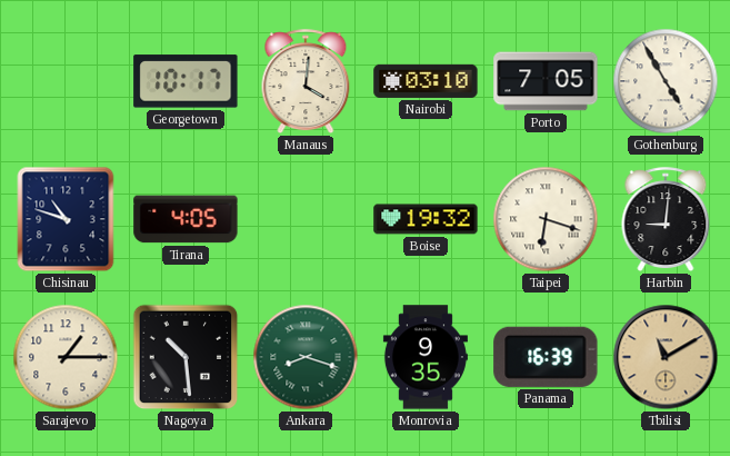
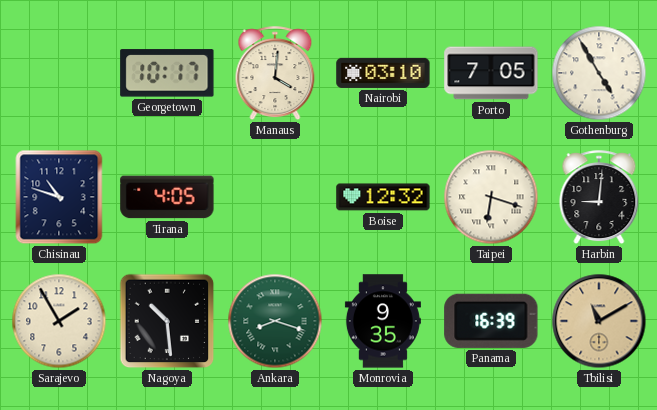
Boise: 19:32 -> 12:32
Sarajevo: 1:15 -> 1:55
